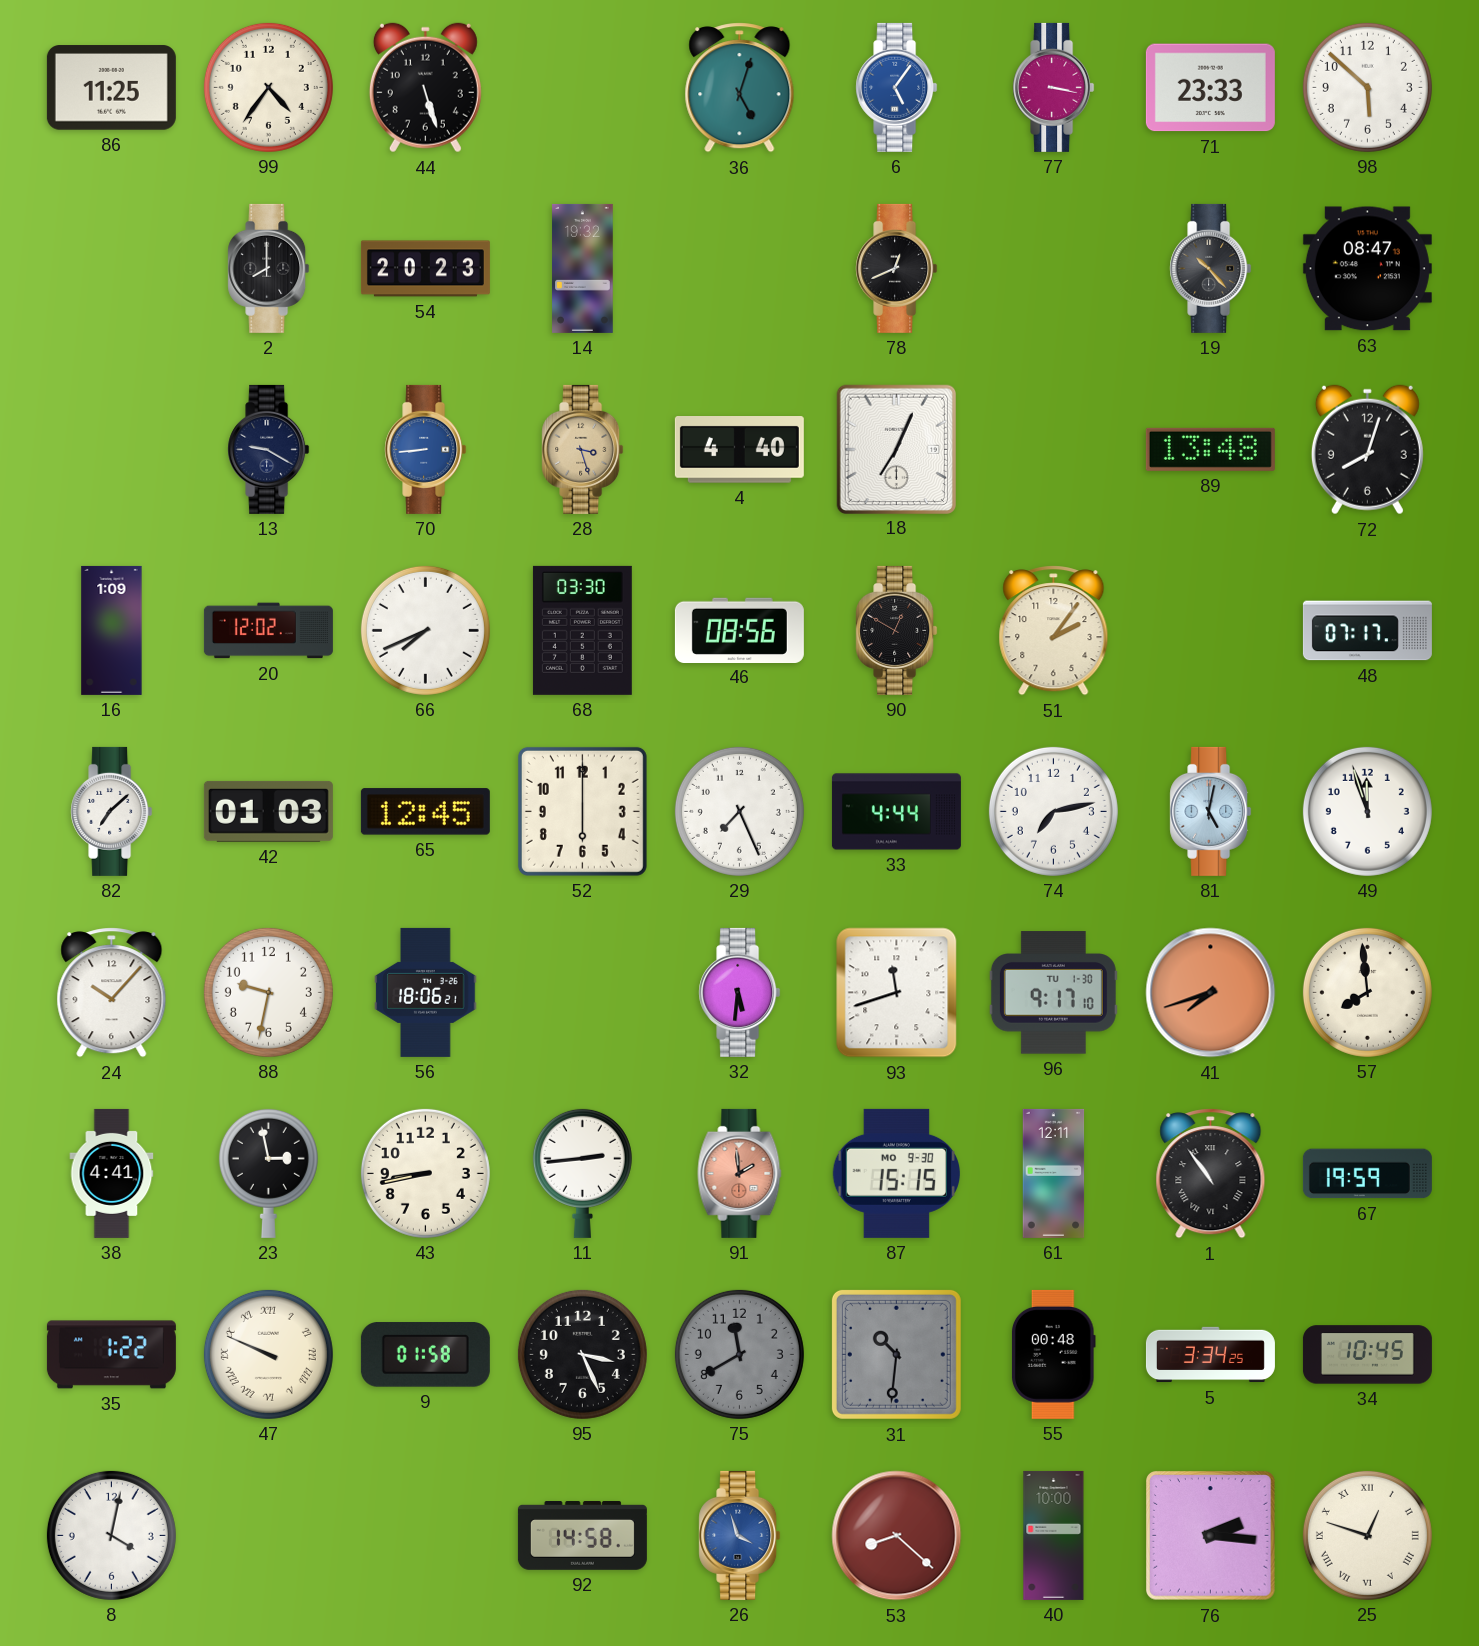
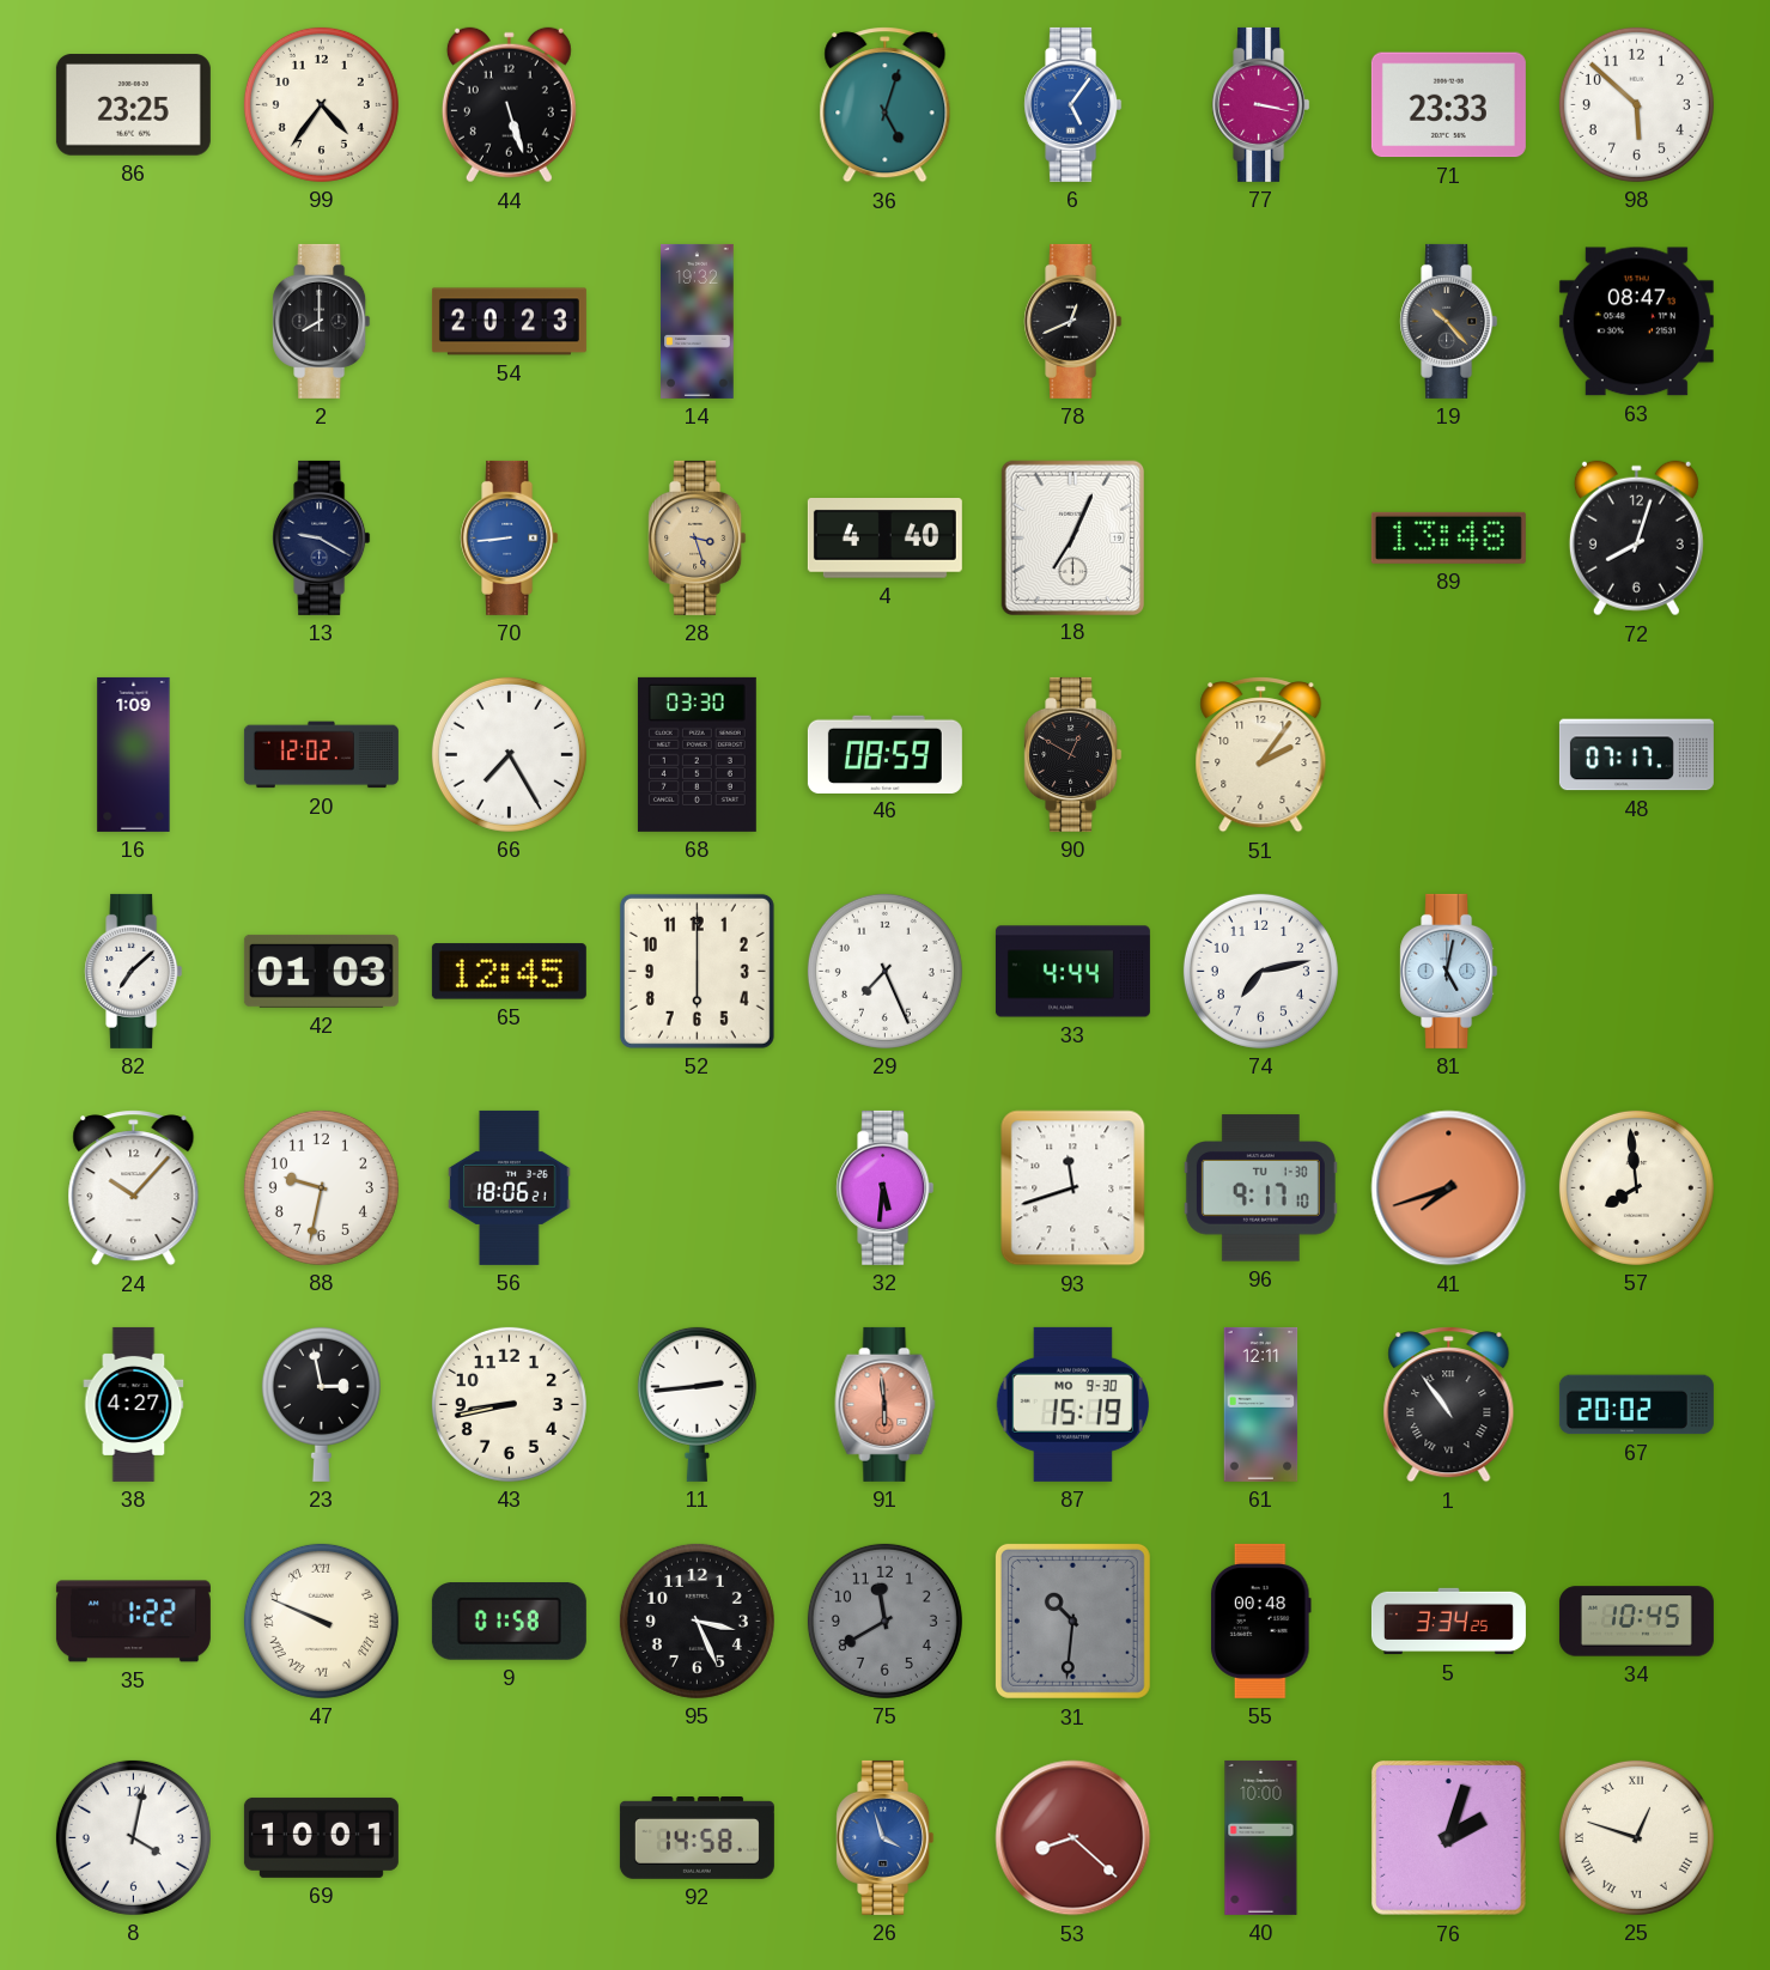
86: 11:25 -> 23:25
66: 7:41 -> 7:25
46: 08:56 -> 08:59
49: 11:57 -> none
38: 4:41 -> 4:27
91: 1:59 -> 5:59
87: 15:15 -> 15:19
67: 19:59 -> 20:02
69: none -> 10:01
76: 2:16 -> 2:03
